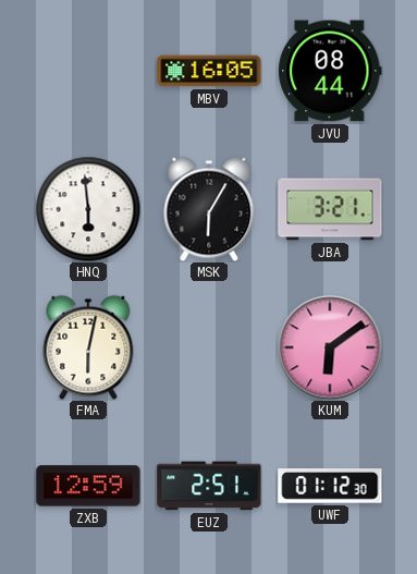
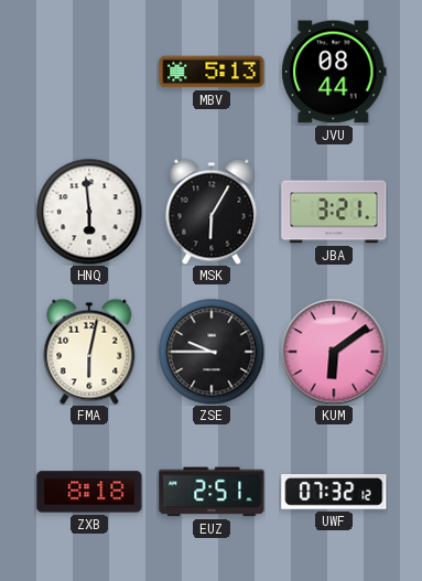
MBV: 16:05 -> 5:13
ZSE: none -> 9:45
ZXB: 12:59 -> 8:18
UWF: 01:12 -> 07:32
